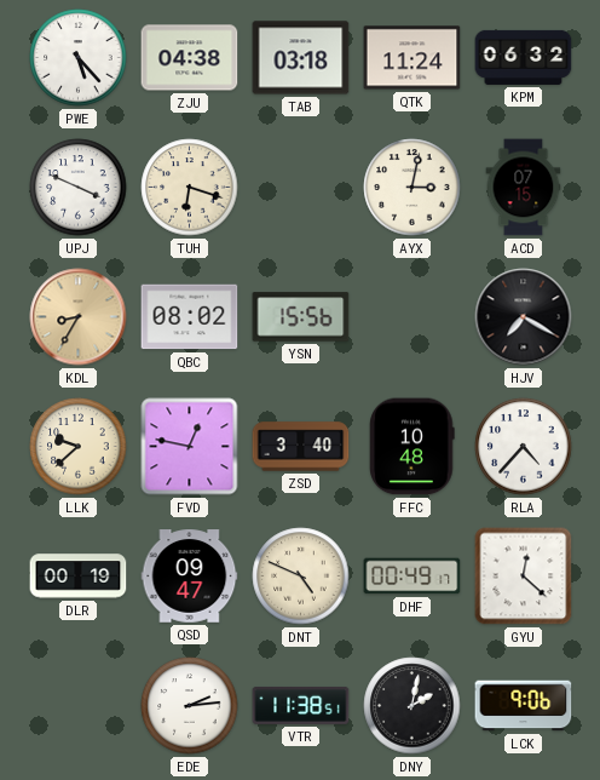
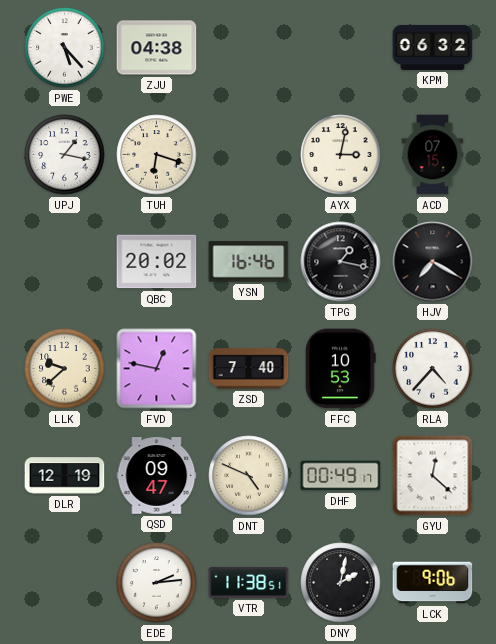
TAB: 03:18 -> none
QTK: 11:24 -> none
UPJ: 3:49 -> 1:17
KDL: 8:35 -> none
QBC: 08:02 -> 20:02
YSN: 15:56 -> 16:46
TPG: none -> 1:17
ZSD: 3:40 -> 7:40
FFC: 10:48 -> 10:53
DLR: 00:19 -> 12:19
